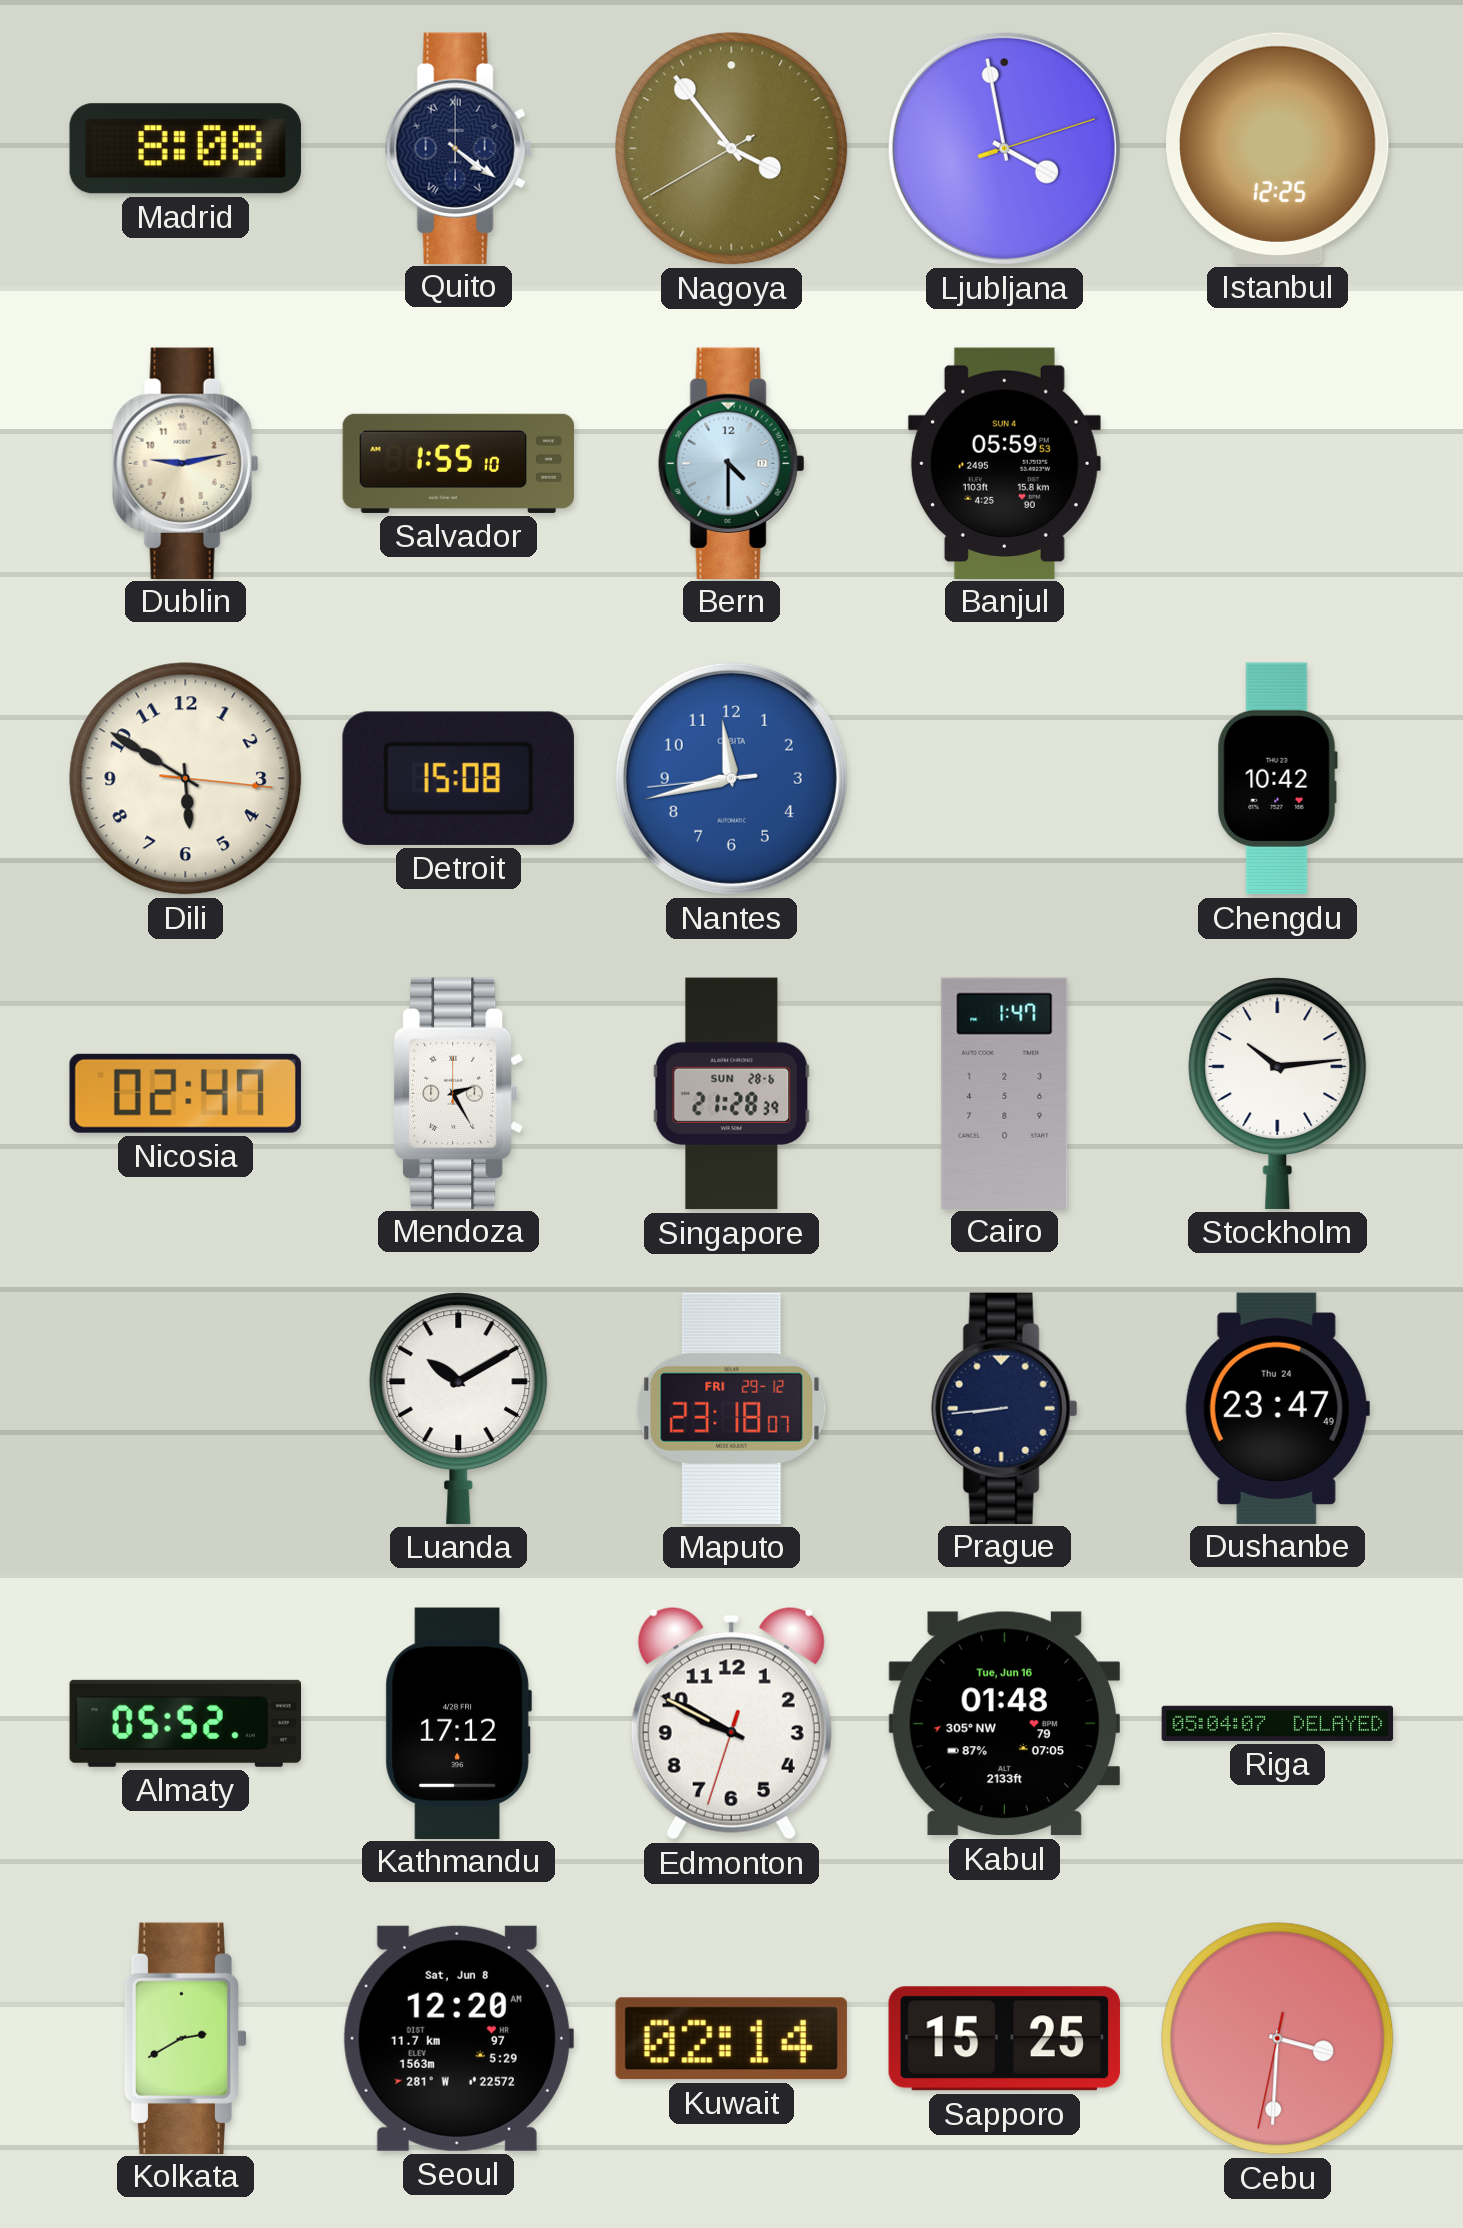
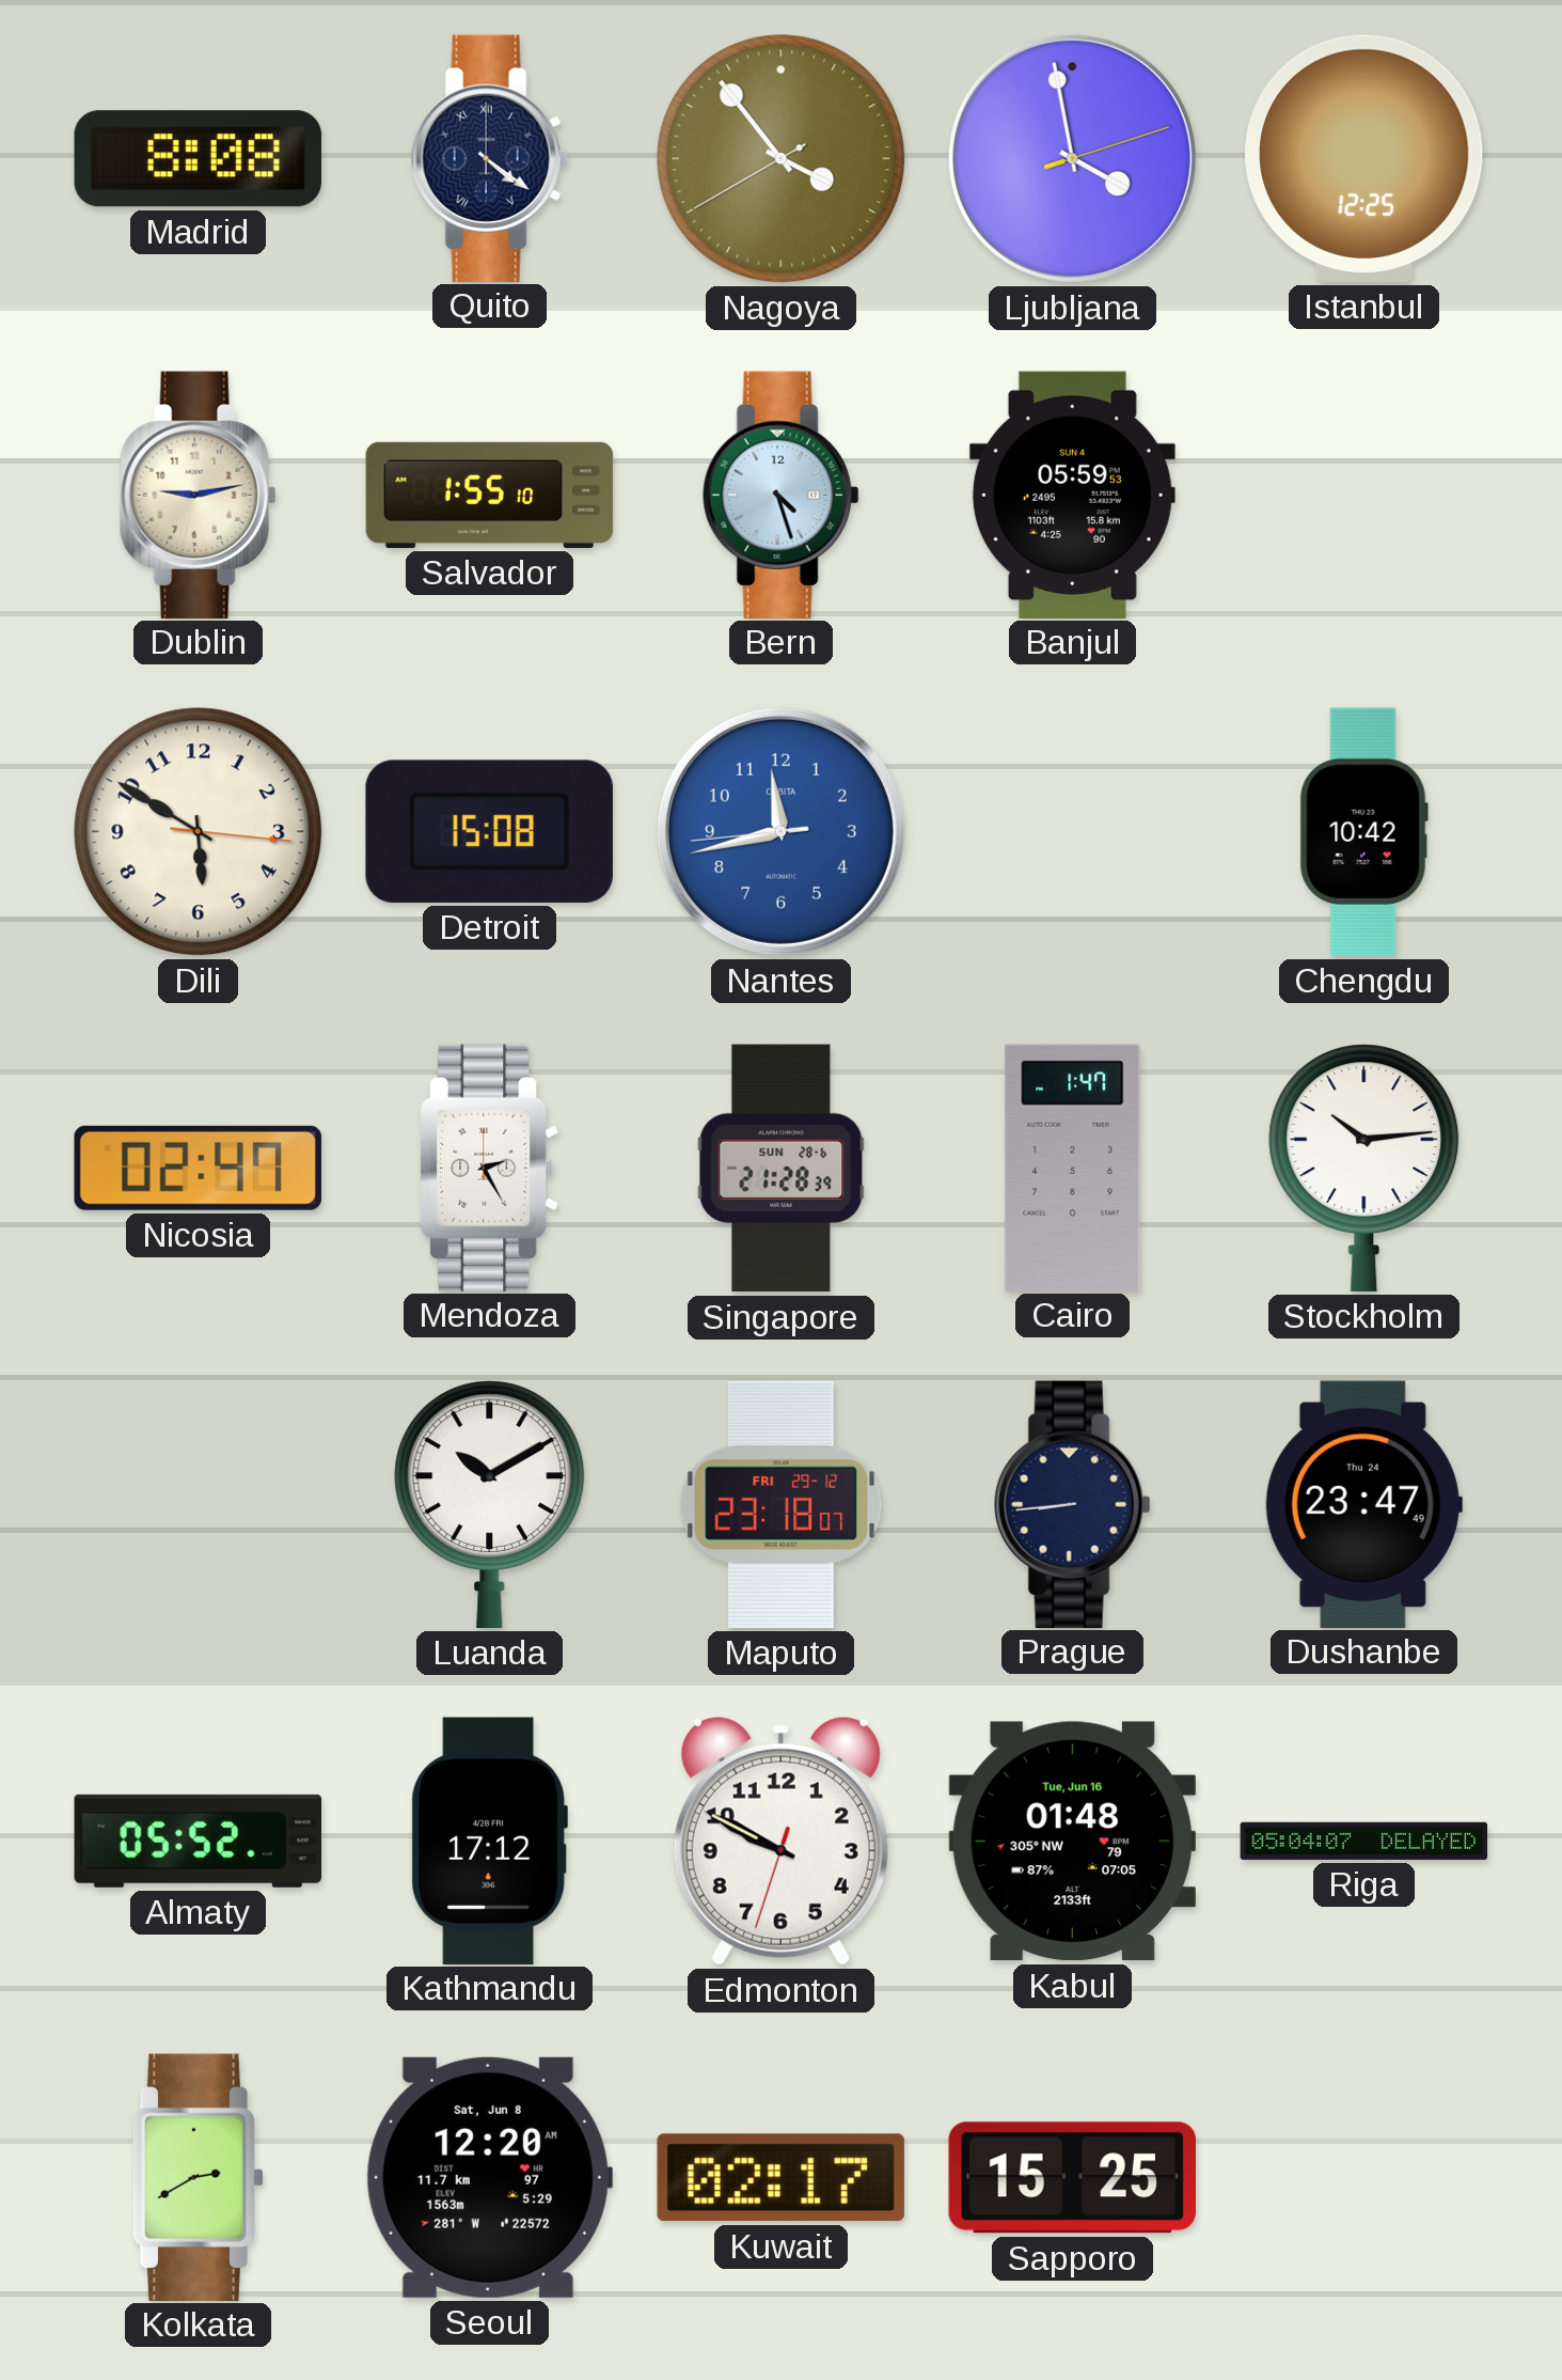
Bern: 4:30 -> 4:27
Kuwait: 02:14 -> 02:17
Cebu: 3:30 -> none
